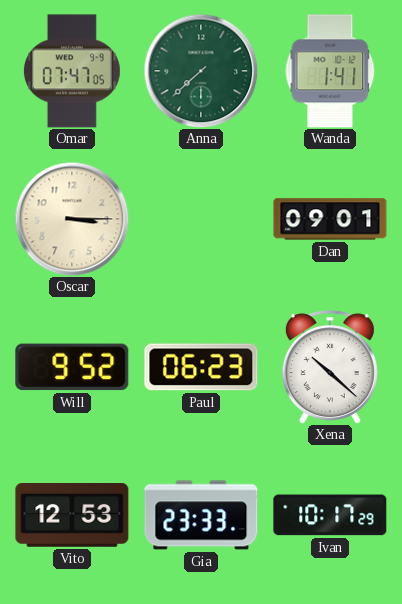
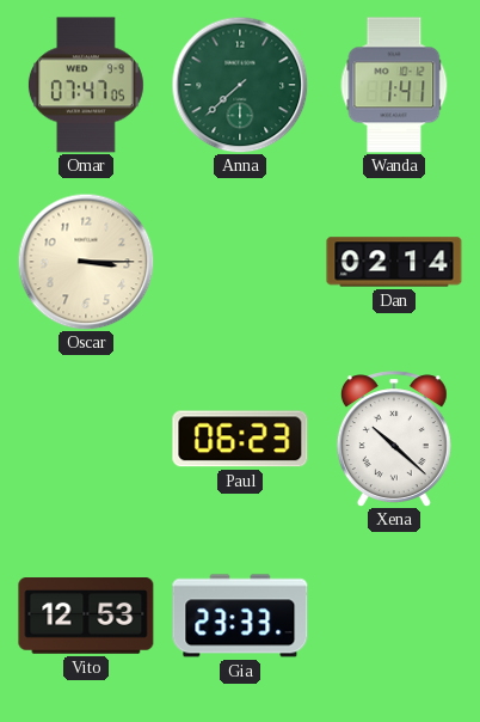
Dan: 09:01 -> 02:14
Will: 9:52 -> none
Ivan: 10:17 -> none
